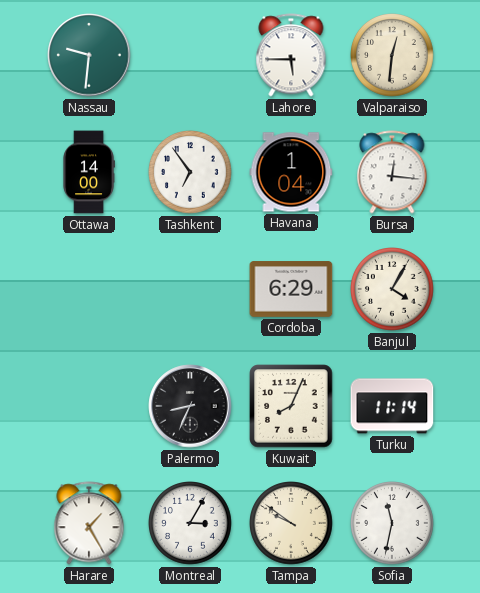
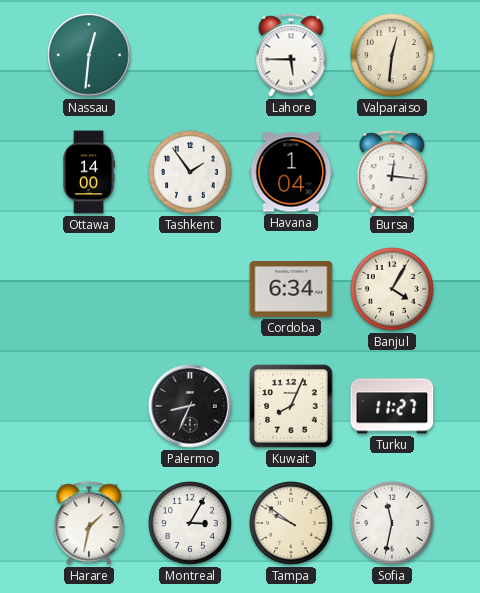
Nassau: 9:31 -> 12:31
Tashkent: 6:54 -> 1:54
Cordoba: 6:29 -> 6:34
Turku: 11:14 -> 11:27
Harare: 1:25 -> 1:32
